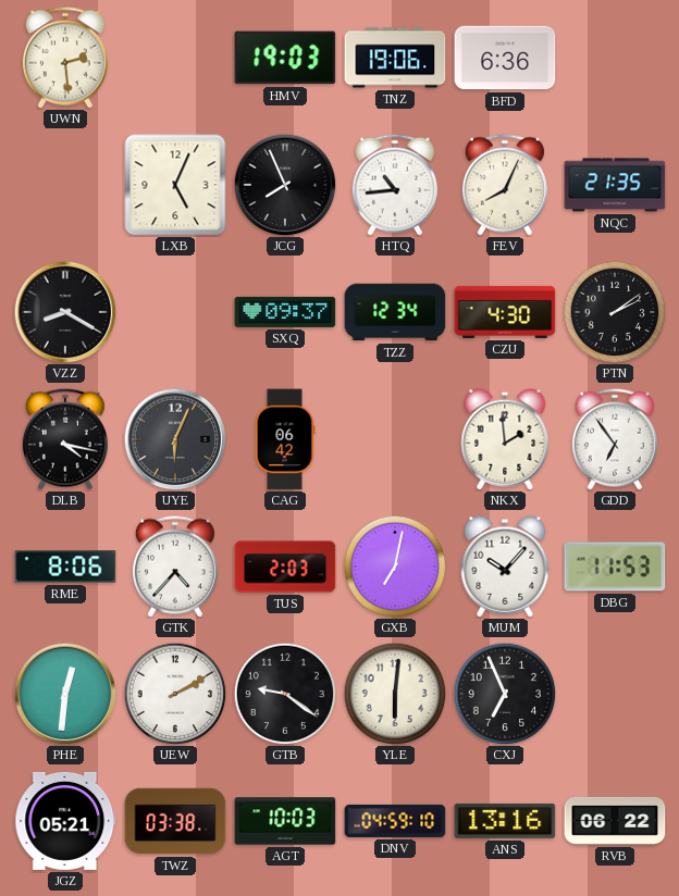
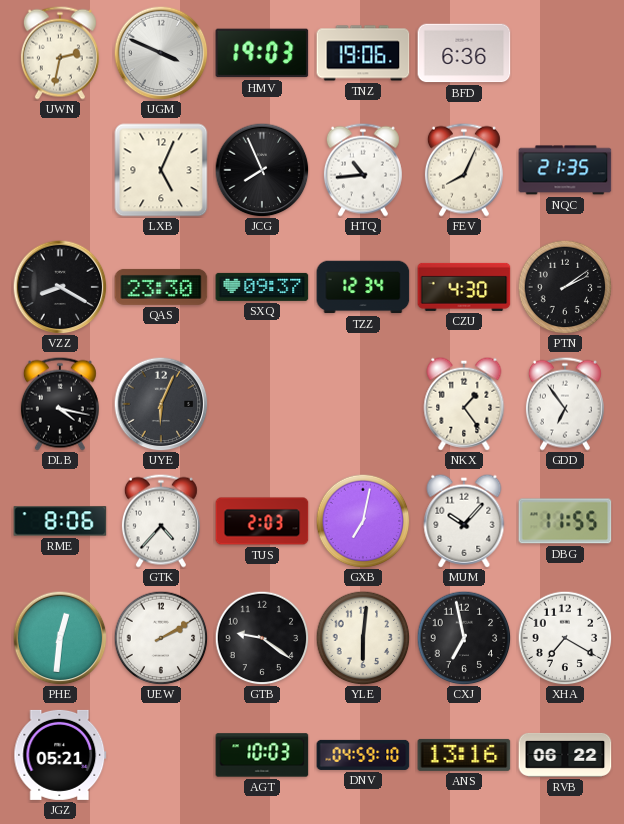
UWN: 2:29 -> 2:32
UGM: none -> 3:49
QAS: none -> 23:30
CAG: 06:42 -> none
NKX: 1:59 -> 1:24
DBG: 11:53 -> 11:55
CXJ: 6:56 -> 6:58
XHA: none -> 7:20
TWZ: 03:38 -> none
